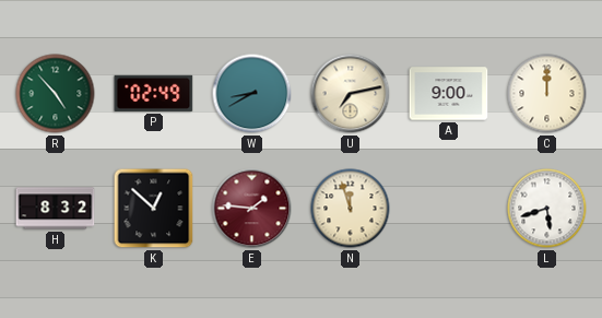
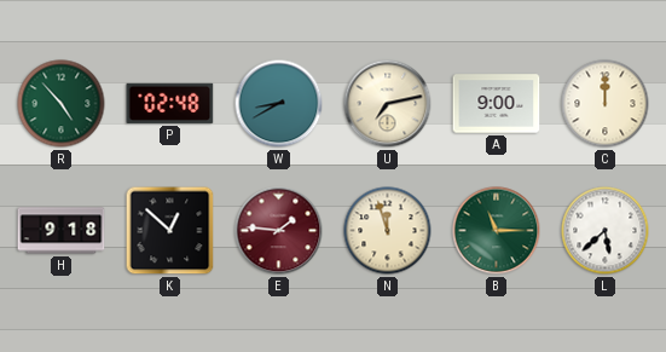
P: 02:49 -> 02:48
H: 8:32 -> 9:18
B: none -> 11:15
L: 5:42 -> 5:38
